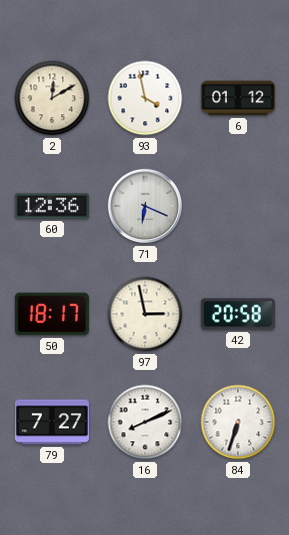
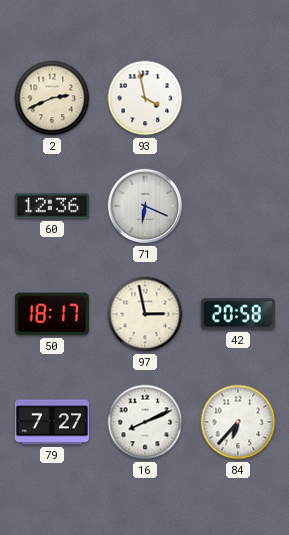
2: 12:10 -> 2:41
6: 01:12 -> none
84: 6:33 -> 6:37
